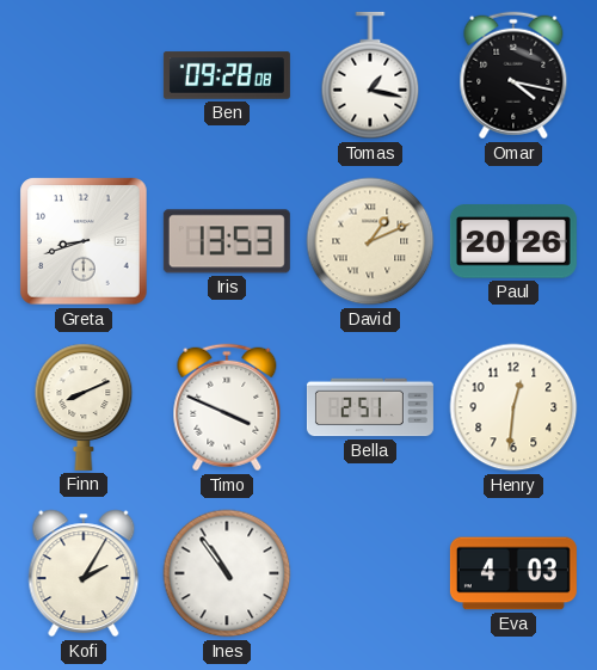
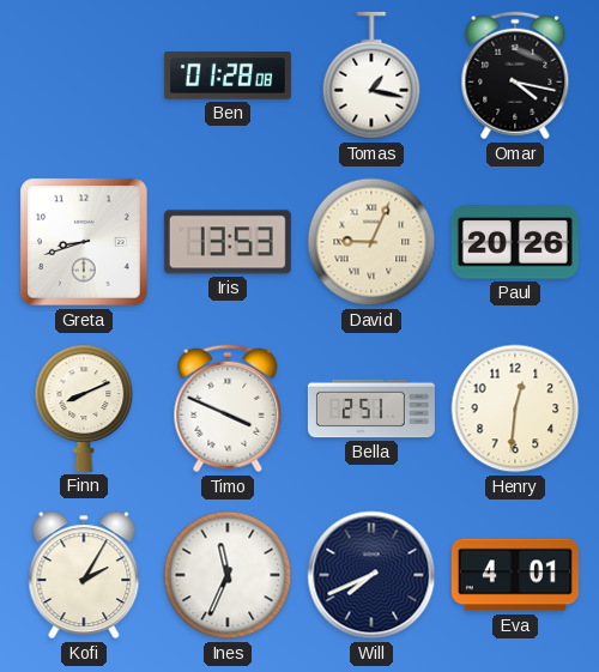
Ben: 09:28 -> 01:28
David: 1:11 -> 9:04
Ines: 10:54 -> 11:34
Will: none -> 7:41
Eva: 4:03 -> 4:01
